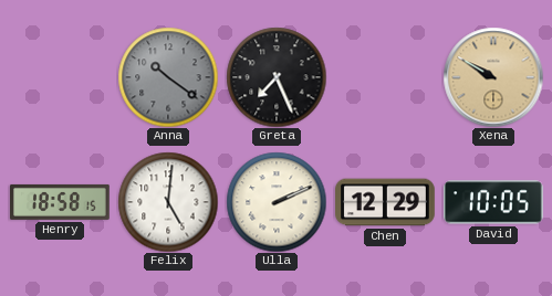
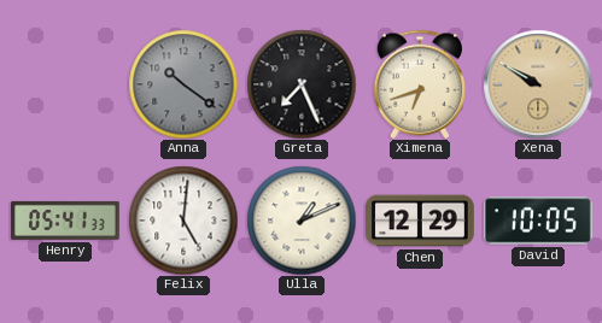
Ximena: none -> 6:42
Henry: 18:58 -> 05:41
Ulla: 2:11 -> 1:11
